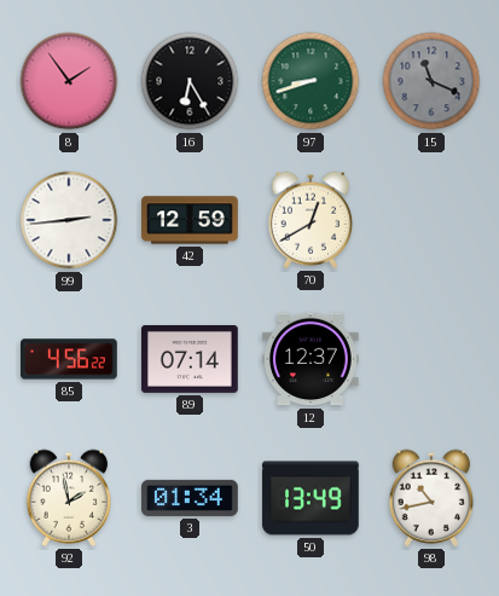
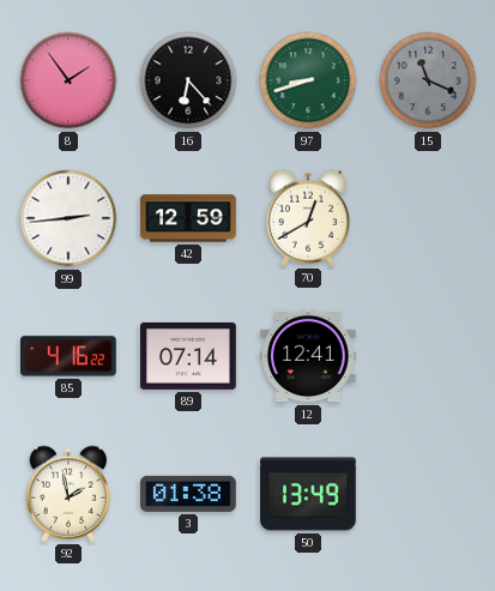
16: 6:25 -> 6:23
85: 4:56 -> 4:16
12: 12:37 -> 12:41
3: 01:34 -> 01:38
98: 10:43 -> none
